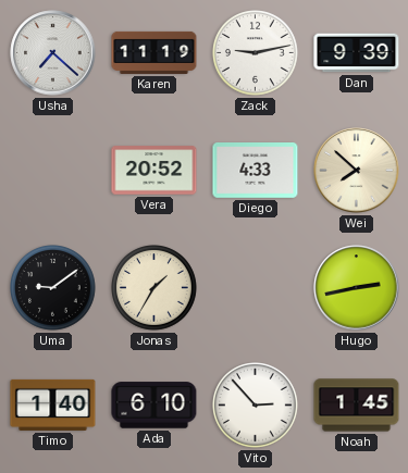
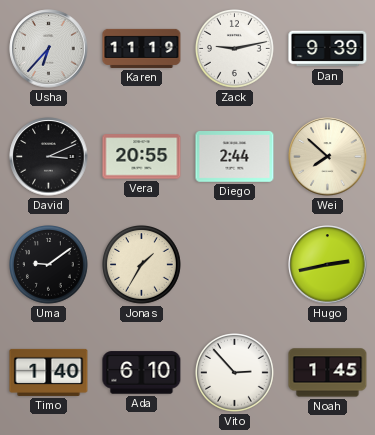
Usha: 7:22 -> 6:37
David: none -> 3:11
Vera: 20:52 -> 20:55
Diego: 4:33 -> 2:44
